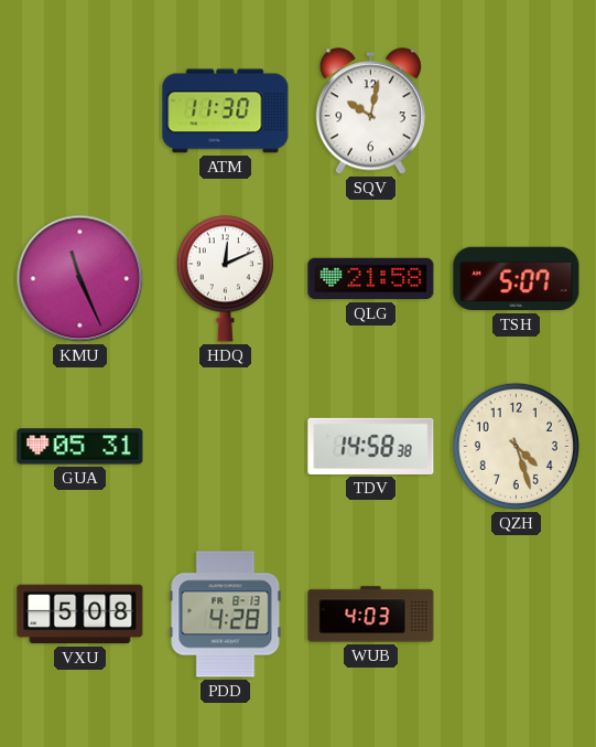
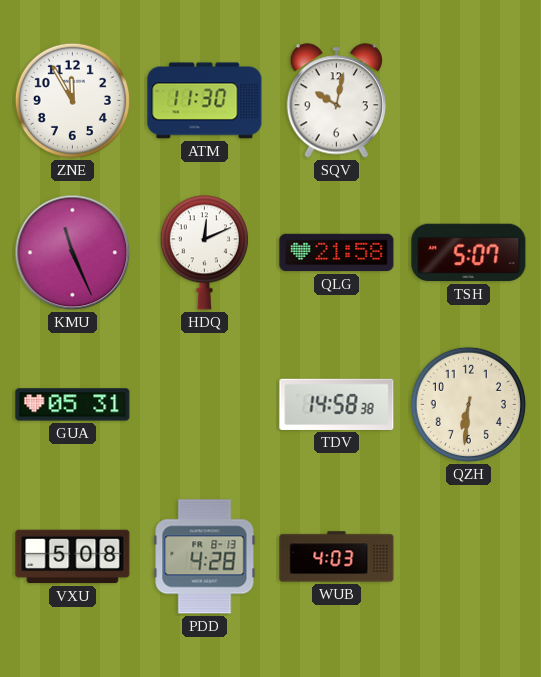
ZNE: none -> 11:55
QZH: 4:27 -> 6:31
